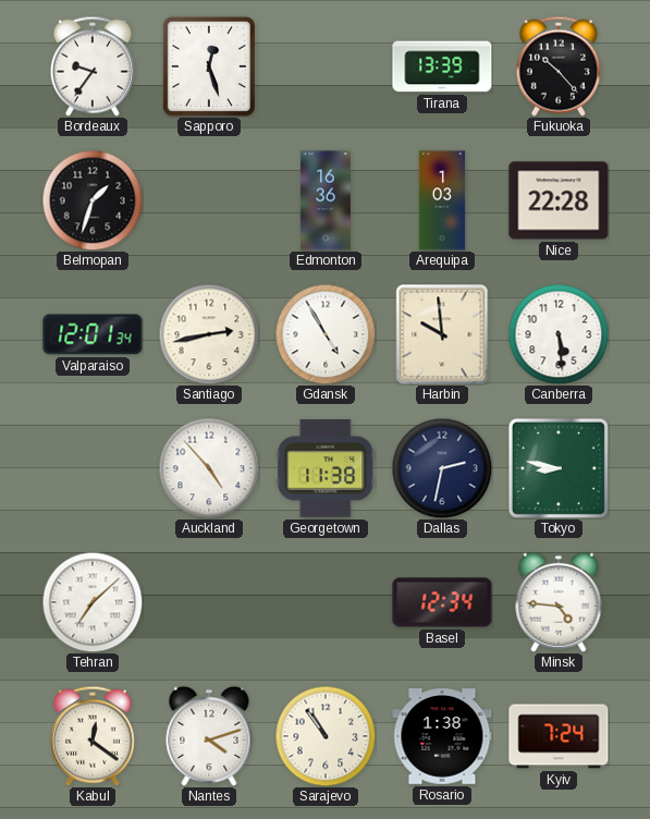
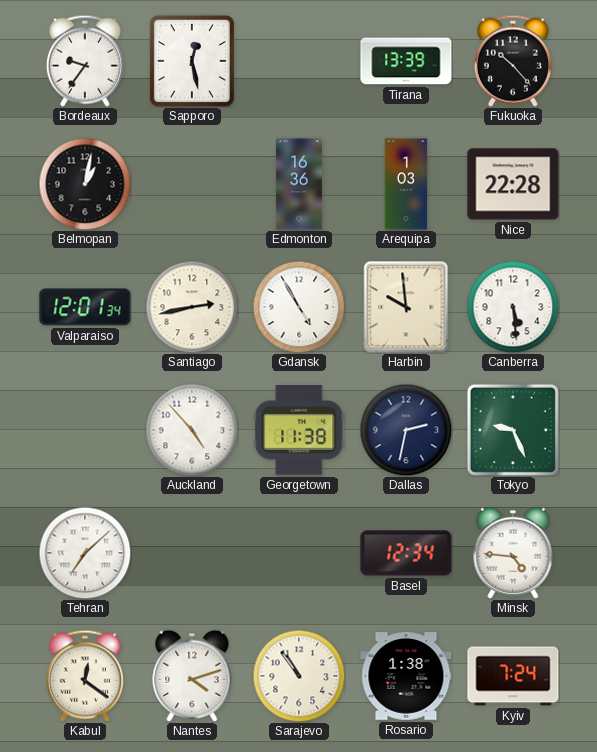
Sapporo: 12:27 -> 12:28
Belmopan: 1:33 -> 1:02
Tokyo: 8:47 -> 9:26
